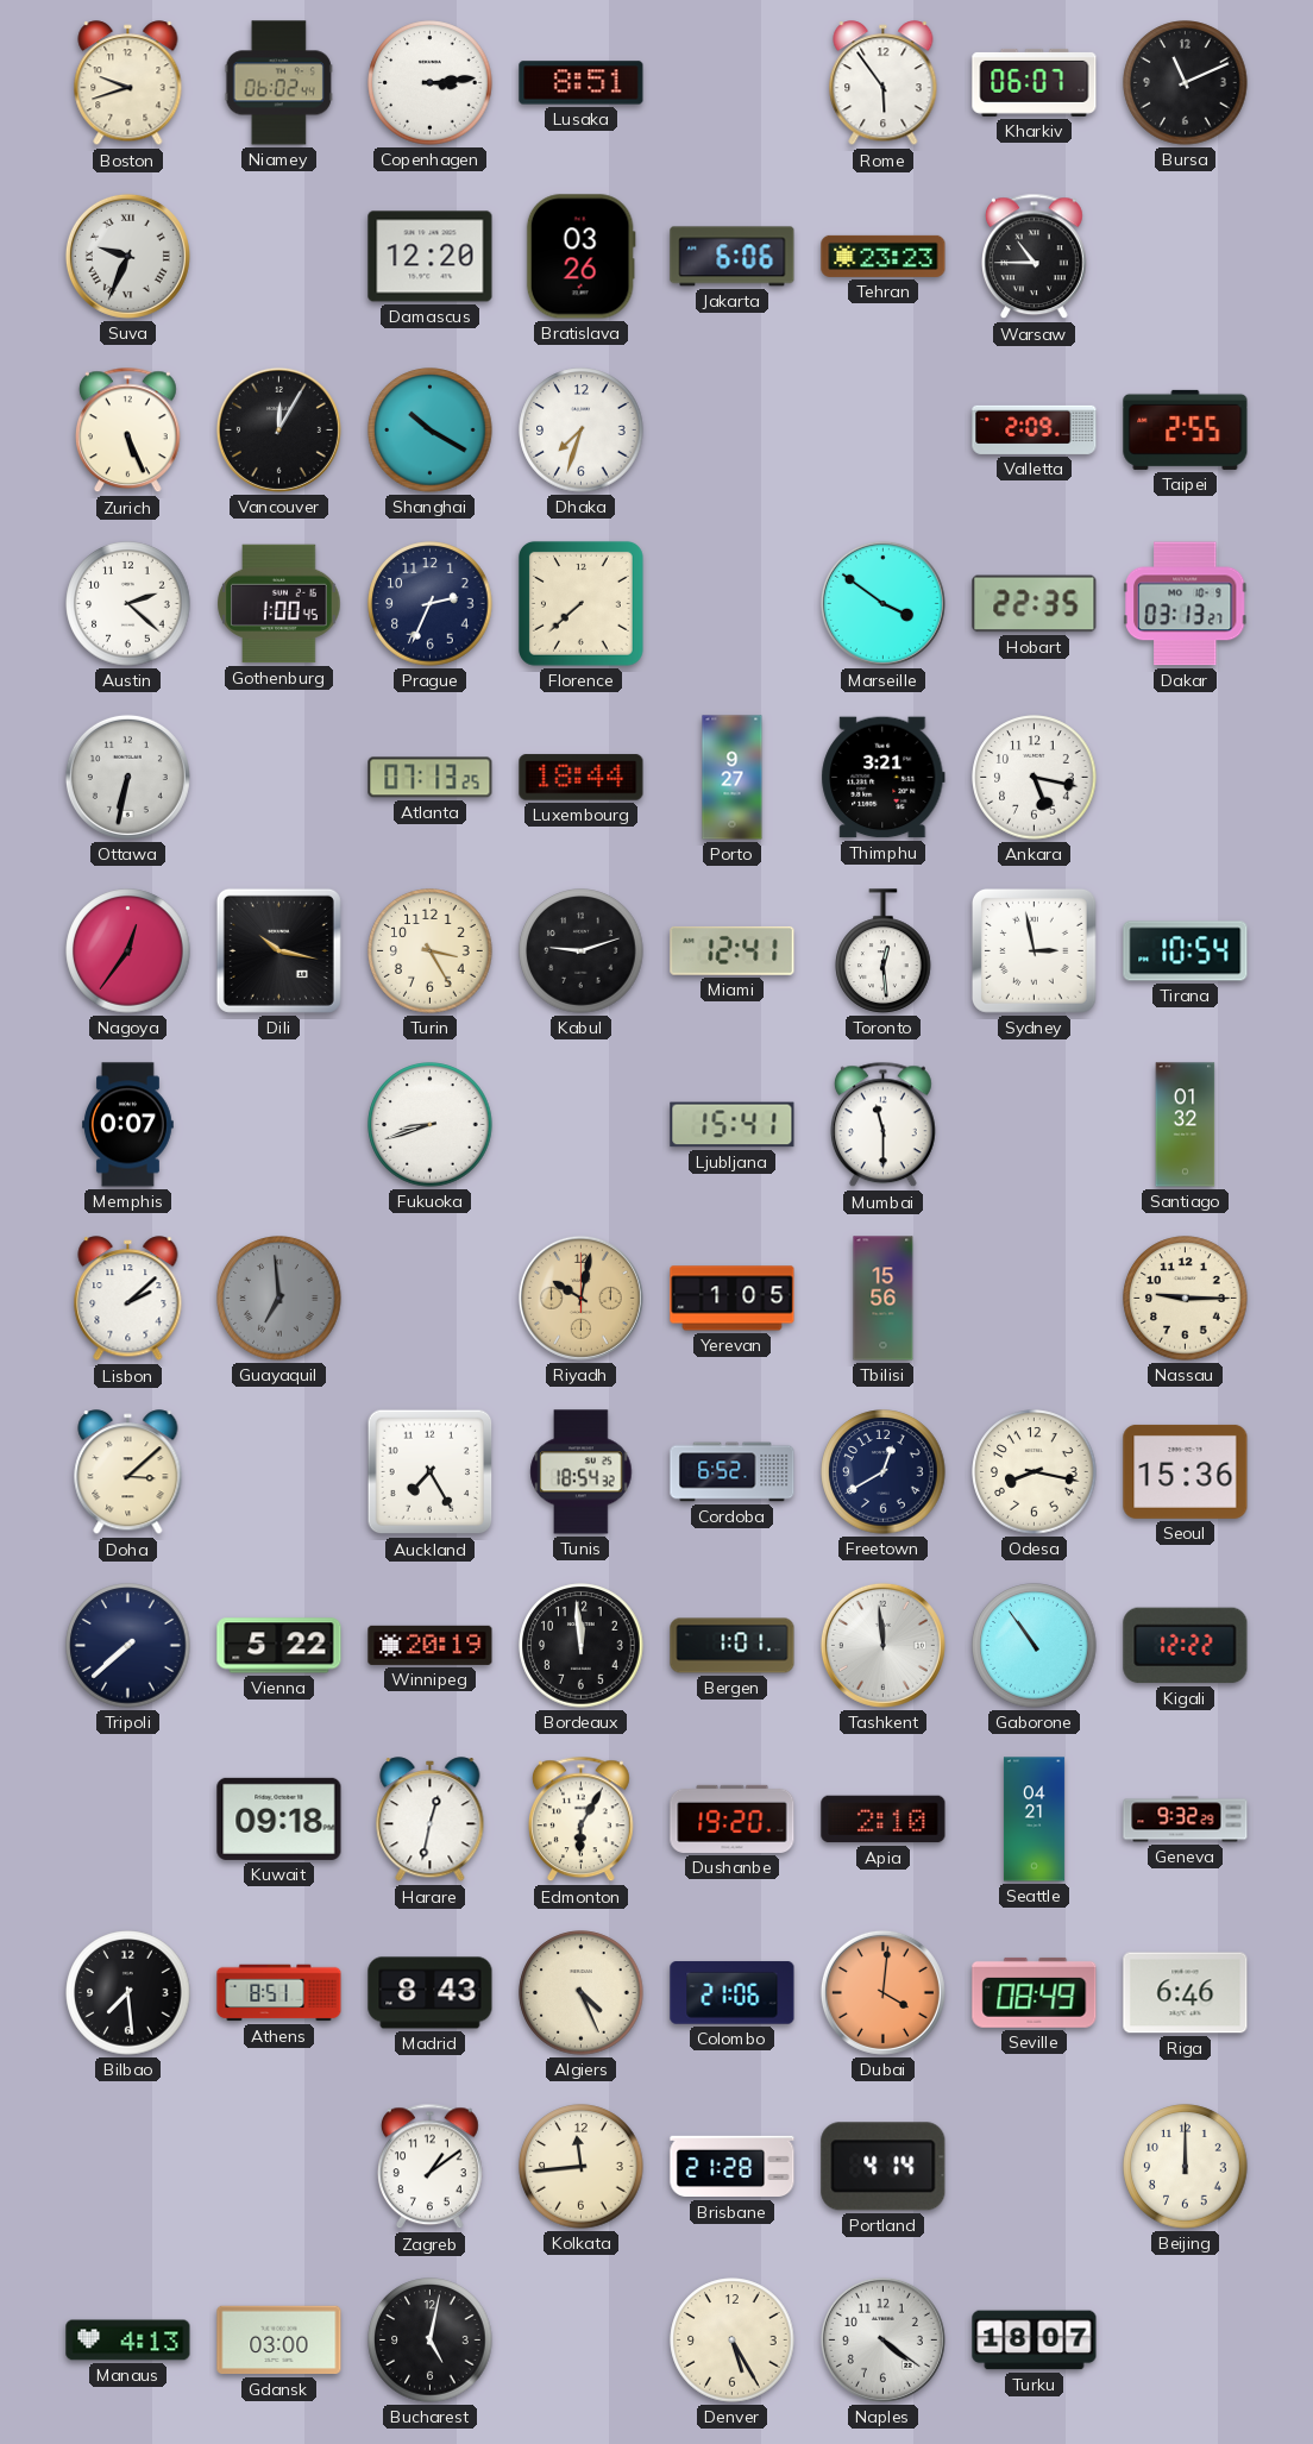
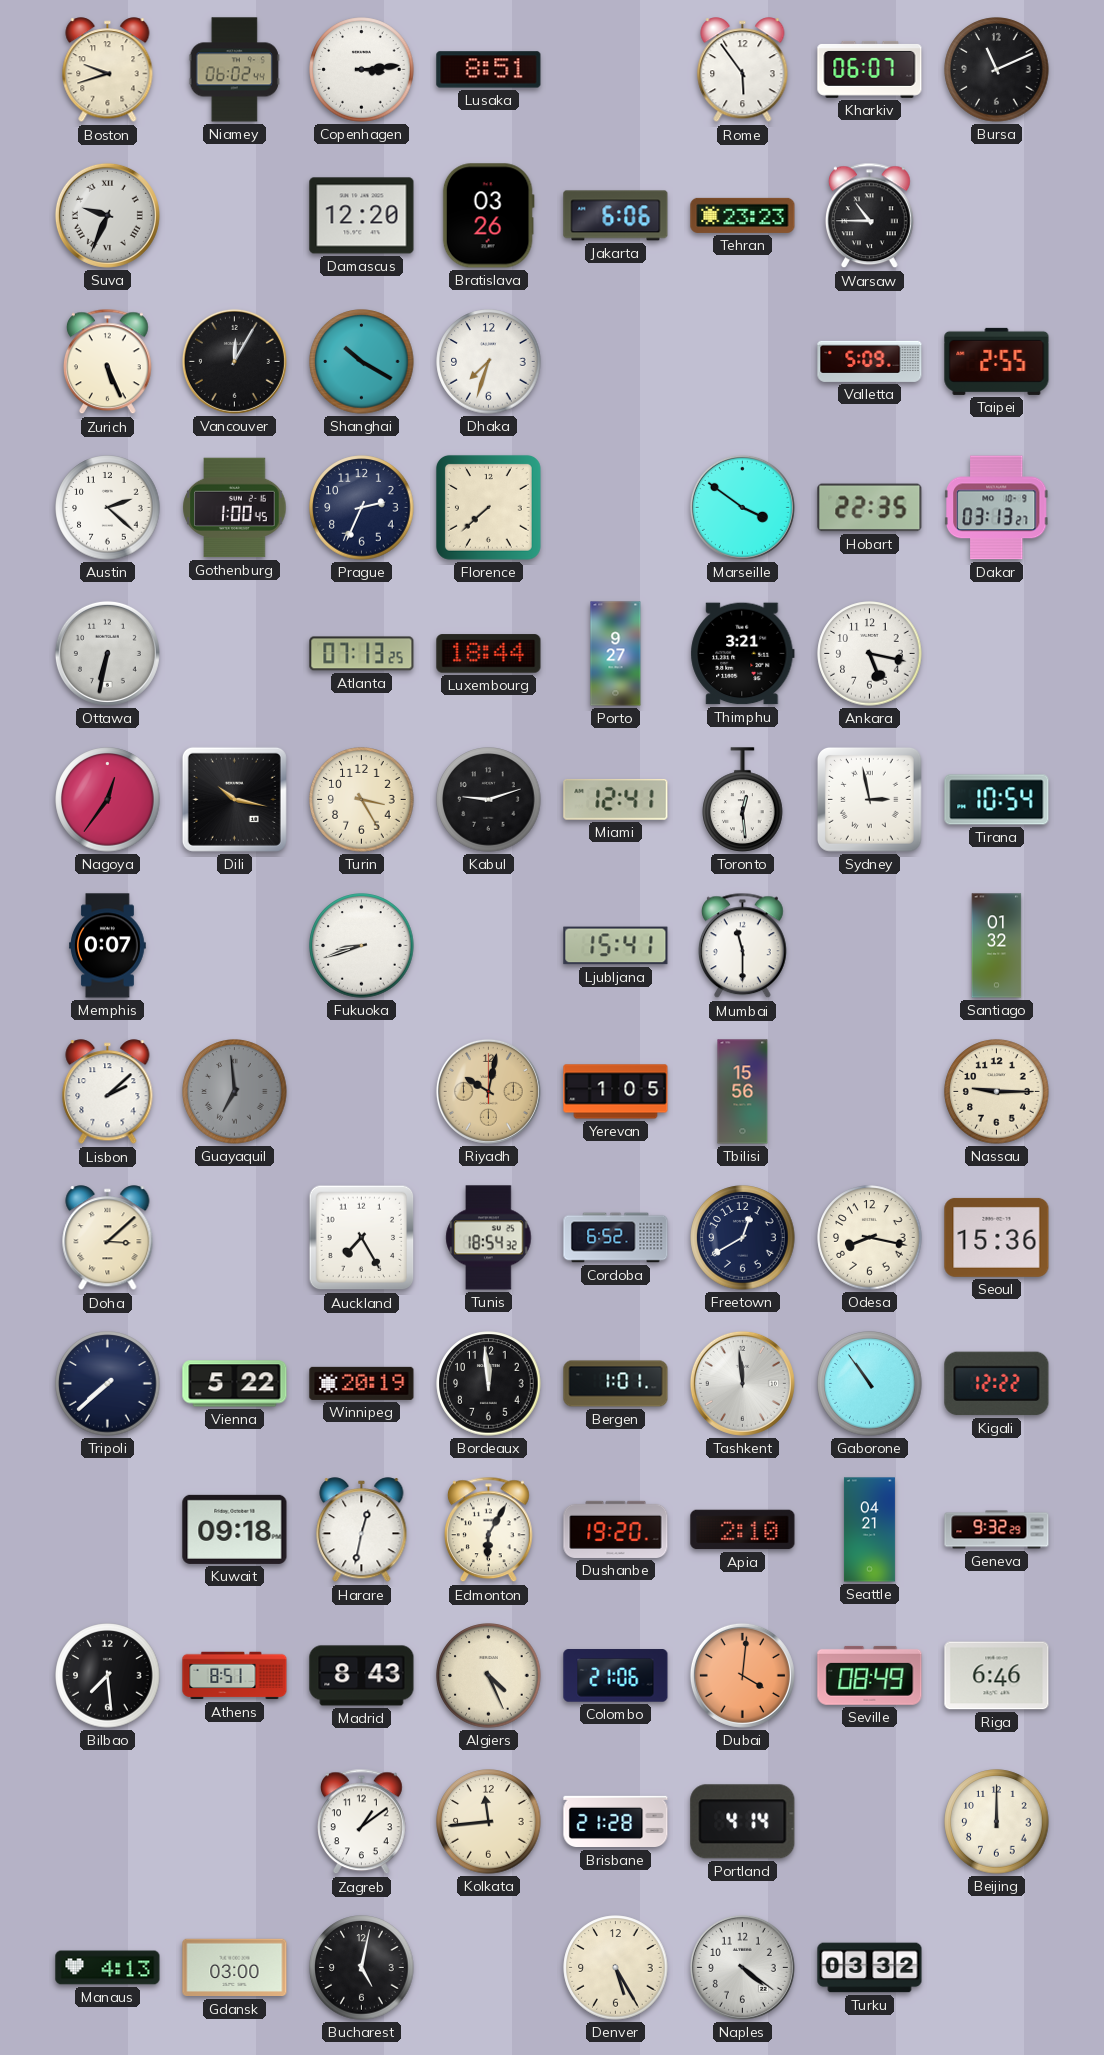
Valletta: 2:09 -> 5:09
Turku: 18:07 -> 03:32
